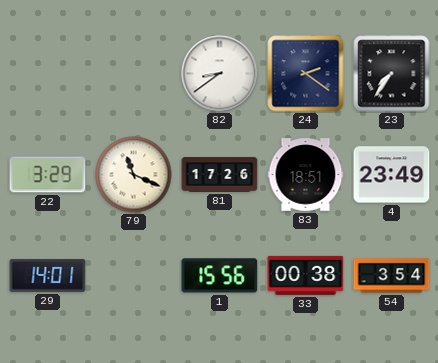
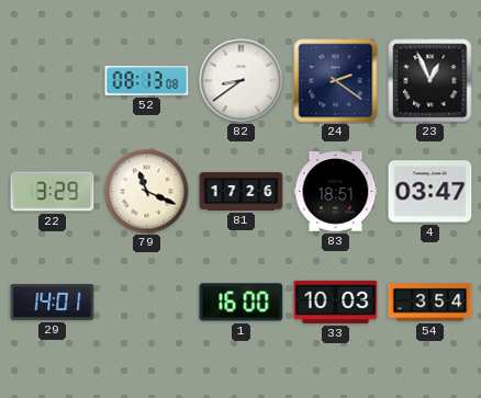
52: none -> 08:13
23: 7:36 -> 12:56
4: 23:49 -> 03:47
1: 15:56 -> 16:00
33: 00:38 -> 10:03
